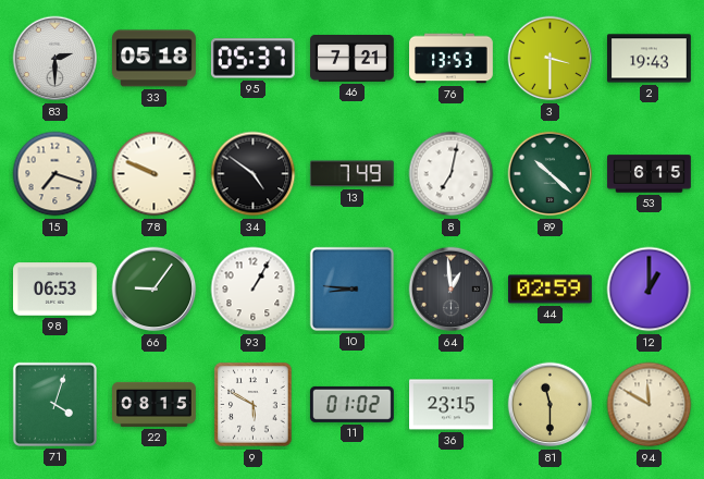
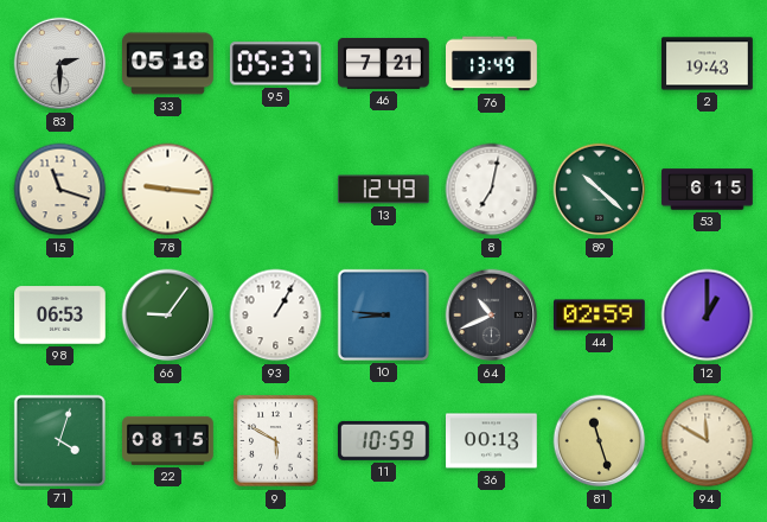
76: 13:53 -> 13:49
3: 3:30 -> none
15: 7:18 -> 11:18
78: 9:49 -> 9:16
34: 4:51 -> none
13: 7:49 -> 12:49
64: 12:59 -> 10:41
11: 01:02 -> 10:59
36: 23:15 -> 00:13
81: 11:30 -> 11:27
